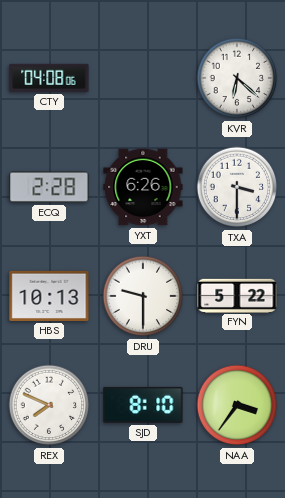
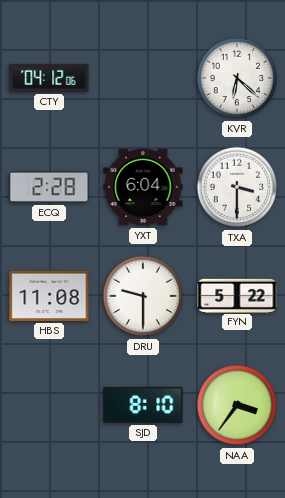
CTY: 04:08 -> 04:12
YXT: 6:26 -> 6:04
HBS: 10:13 -> 11:08
REX: 7:49 -> none
